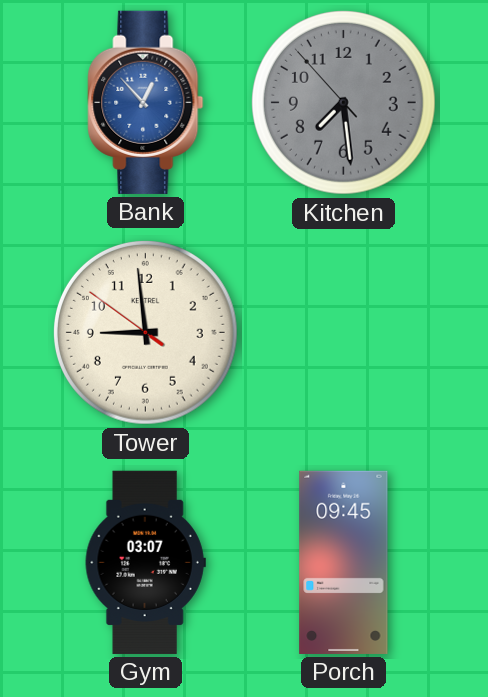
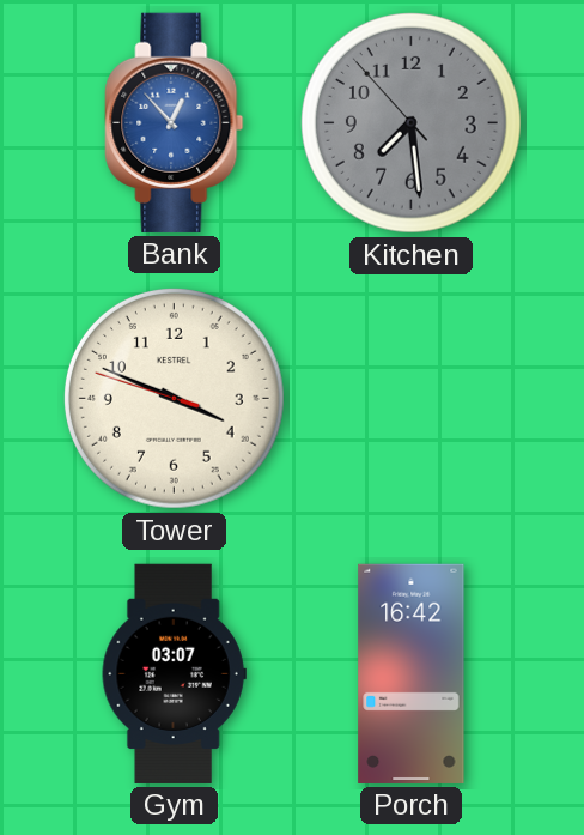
Tower: 8:58 -> 3:48
Porch: 09:45 -> 16:42
